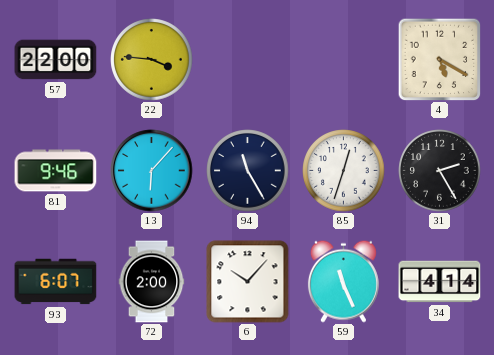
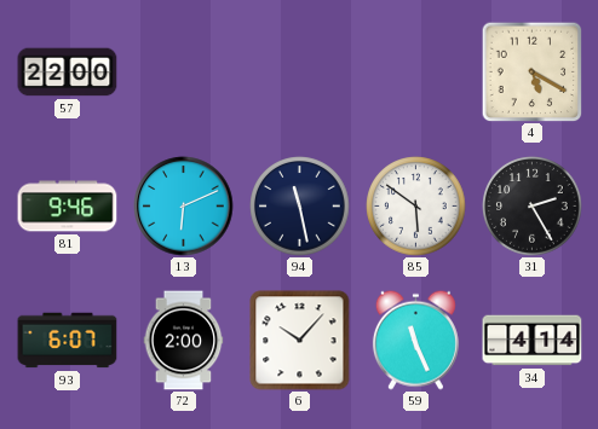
22: 3:46 -> none
13: 6:07 -> 6:11
94: 11:25 -> 11:28
85: 12:33 -> 5:51
